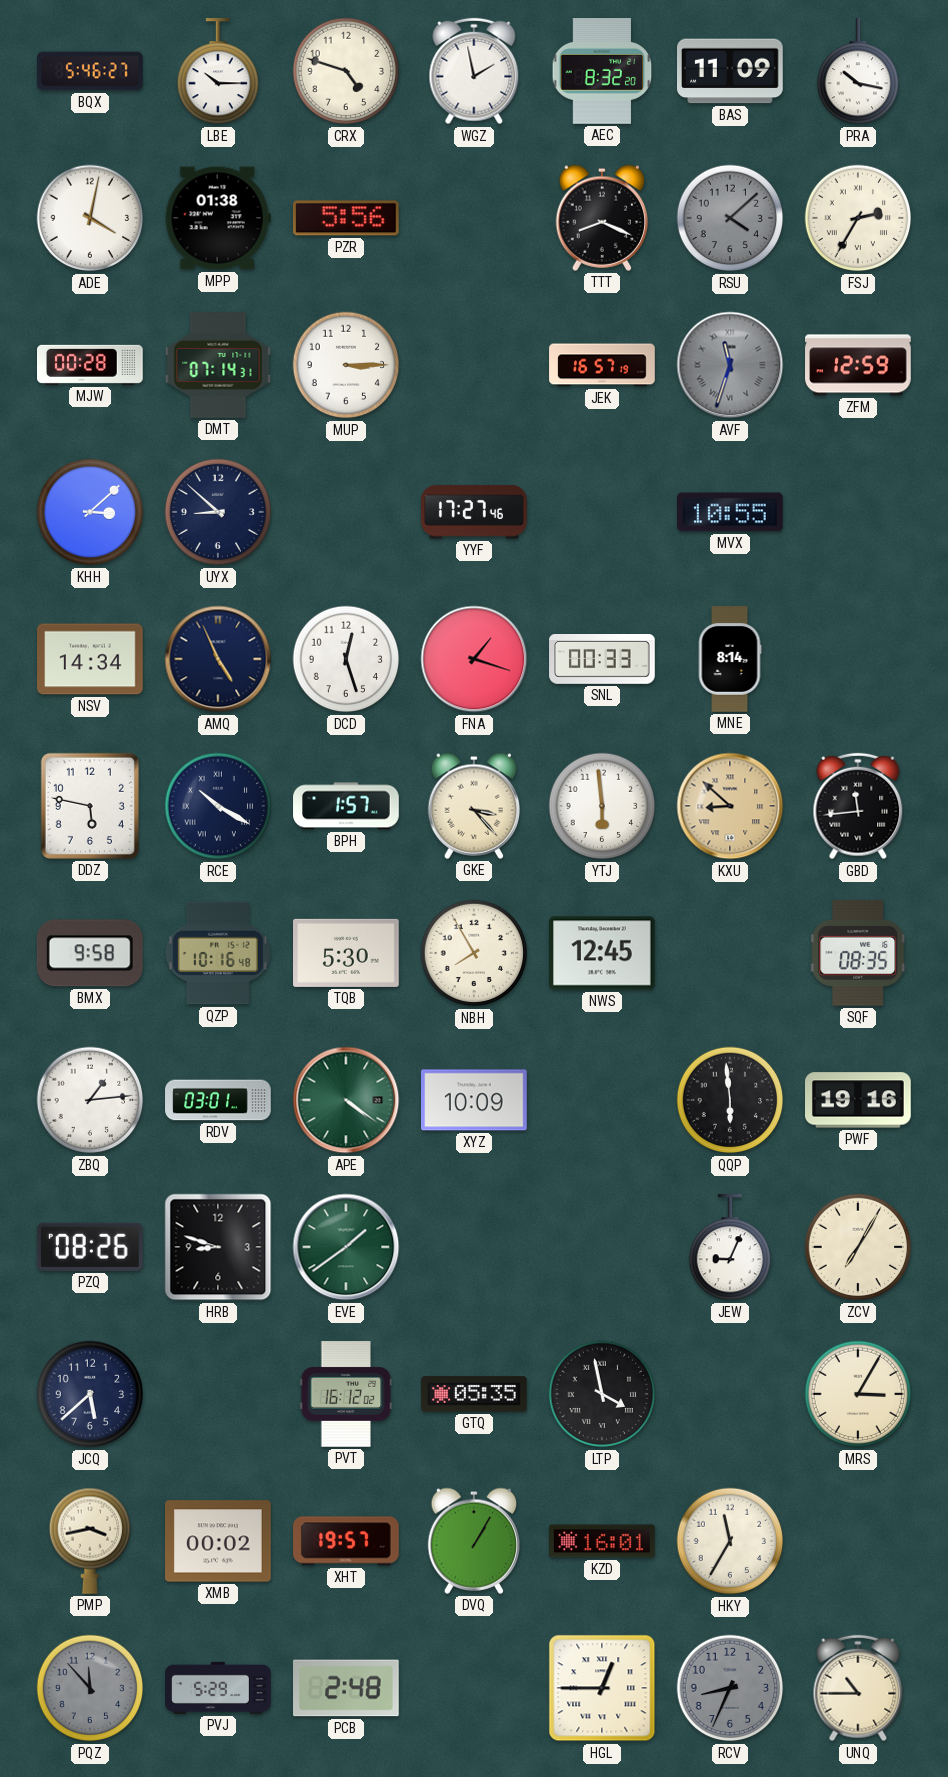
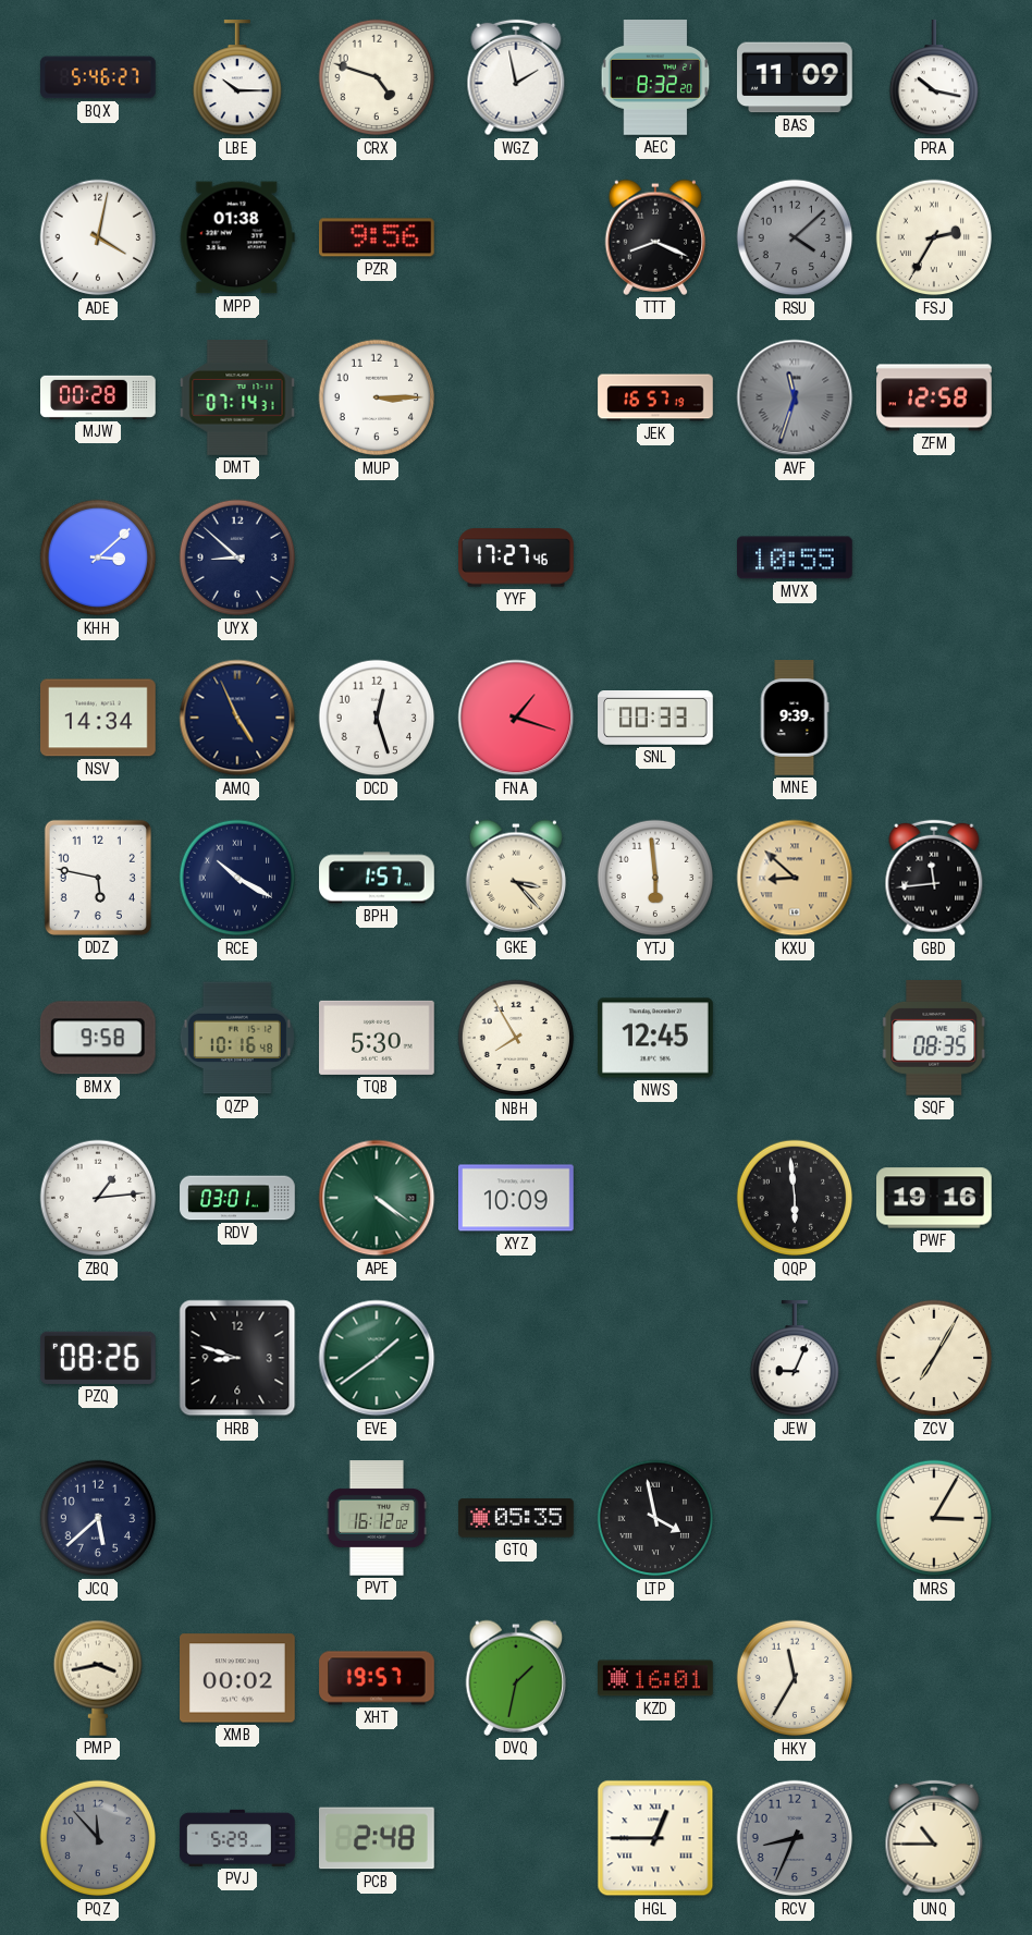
PZR: 5:56 -> 9:56
ZFM: 12:59 -> 12:58
MNE: 8:14 -> 9:39
DVQ: 1:05 -> 1:32
